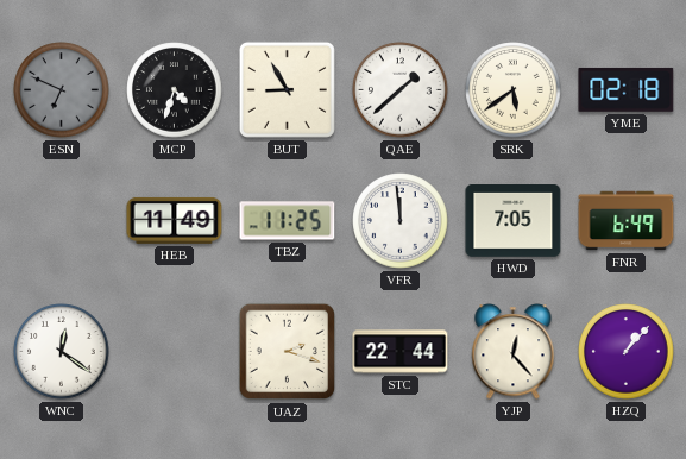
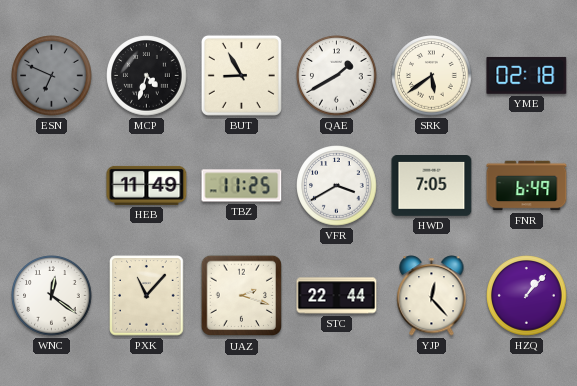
QAE: 1:38 -> 1:40
VFR: 11:59 -> 3:40
PXK: none -> 11:07
